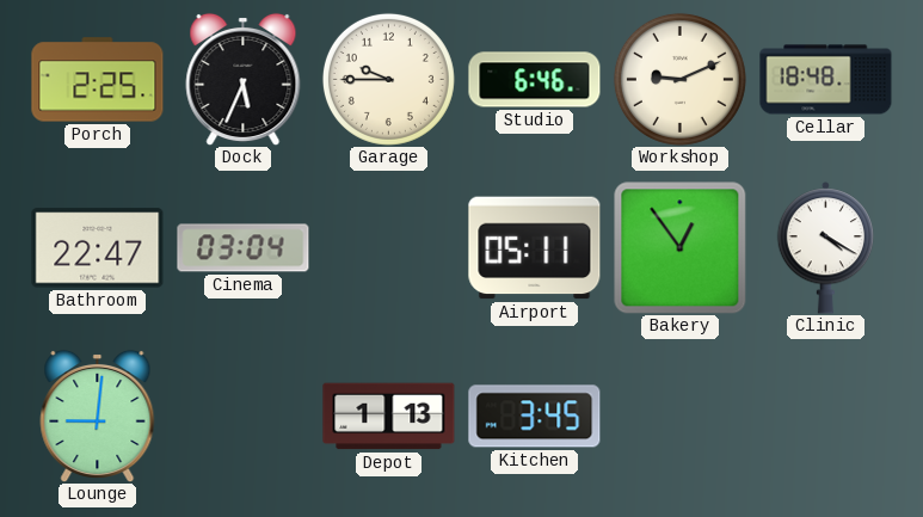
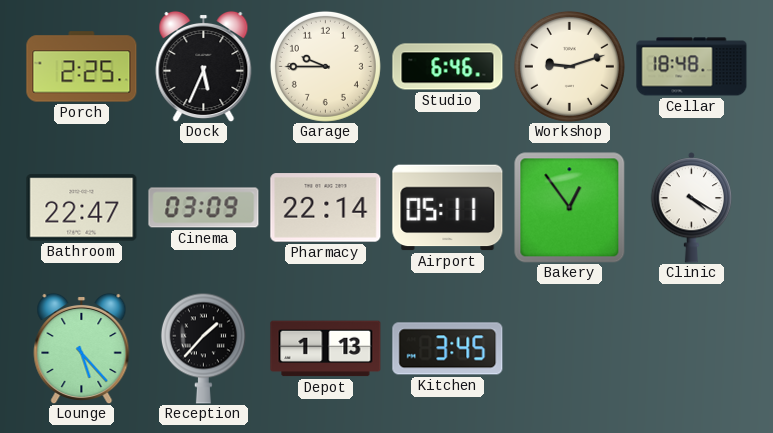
Workshop: 9:11 -> 9:12
Cinema: 03:04 -> 03:09
Pharmacy: none -> 22:14
Lounge: 9:01 -> 5:23
Reception: none -> 1:37
